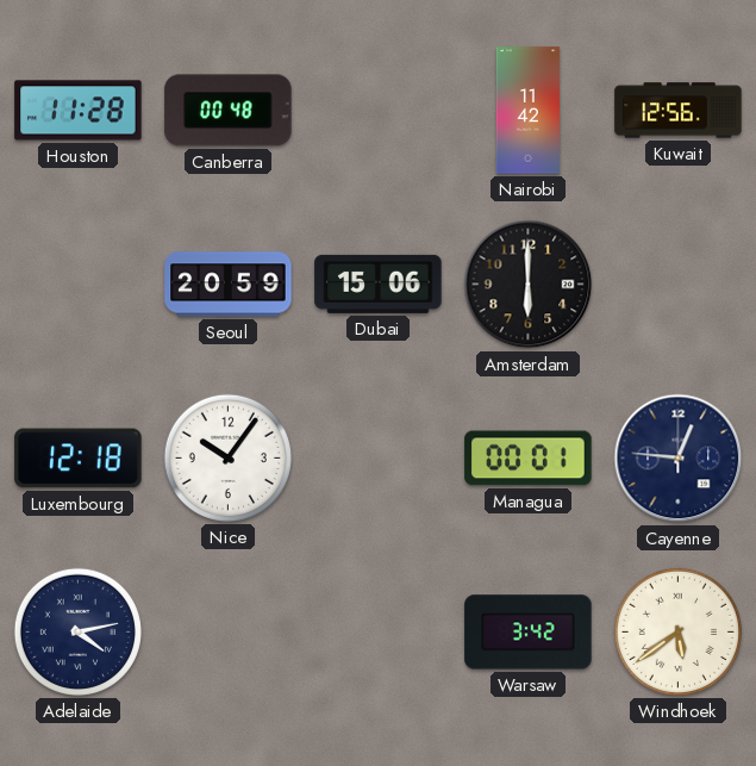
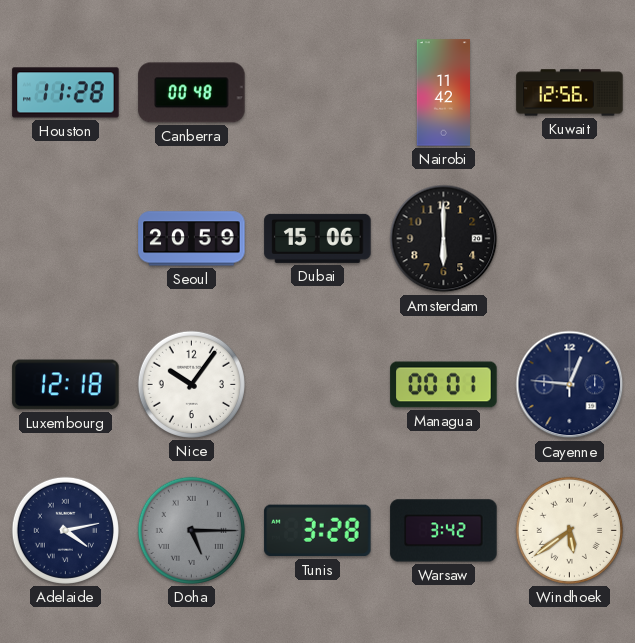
Doha: none -> 5:15
Tunis: none -> 3:28
